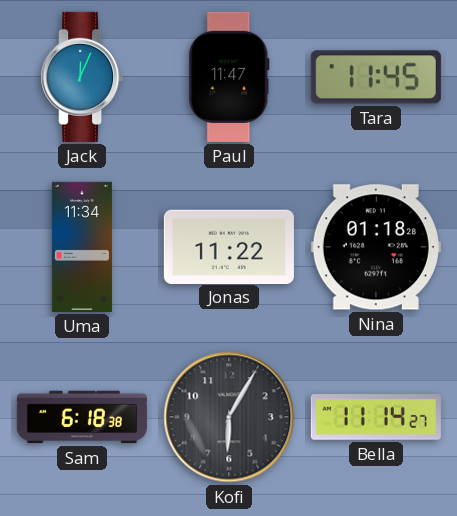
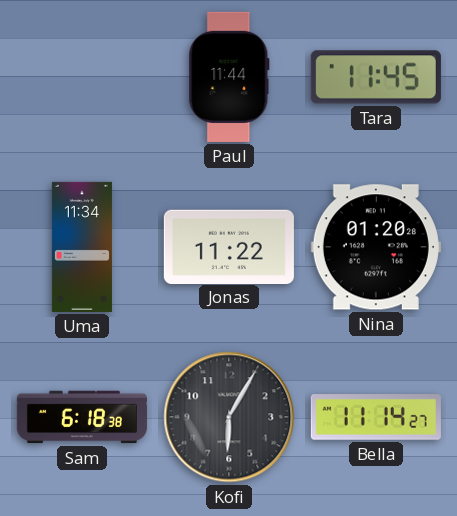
Jack: 12:04 -> none
Paul: 11:47 -> 11:44
Nina: 01:18 -> 01:20
